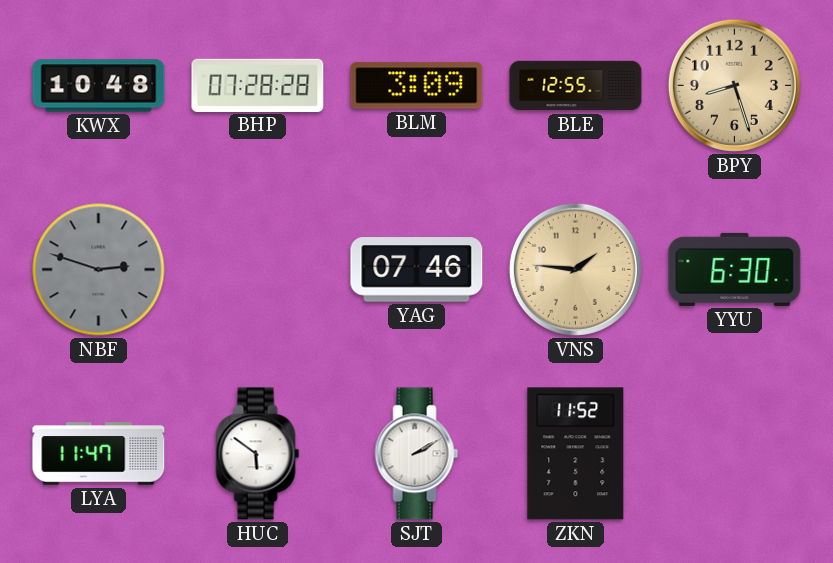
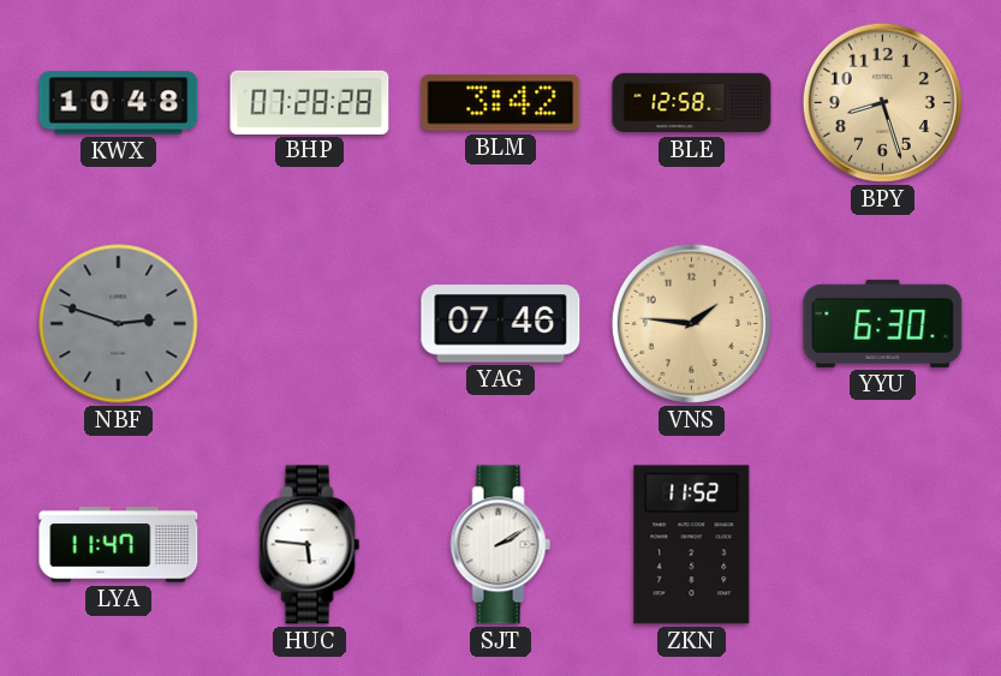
BLM: 3:09 -> 3:42
BLE: 12:55 -> 12:58
HUC: 5:51 -> 5:46
